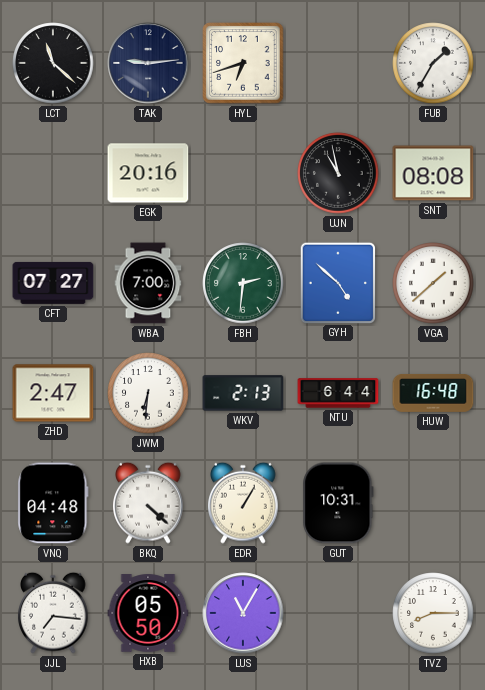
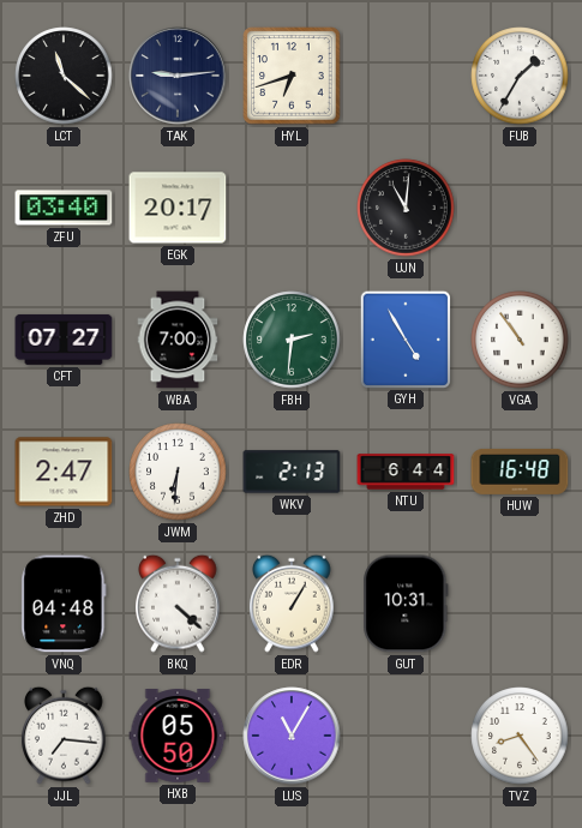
ZFU: none -> 03:40
EGK: 20:16 -> 20:17
UJN: 10:58 -> 11:01
SNT: 08:08 -> none
GYH: 4:52 -> 4:55
VGA: 1:38 -> 10:54
TVZ: 8:15 -> 8:24
